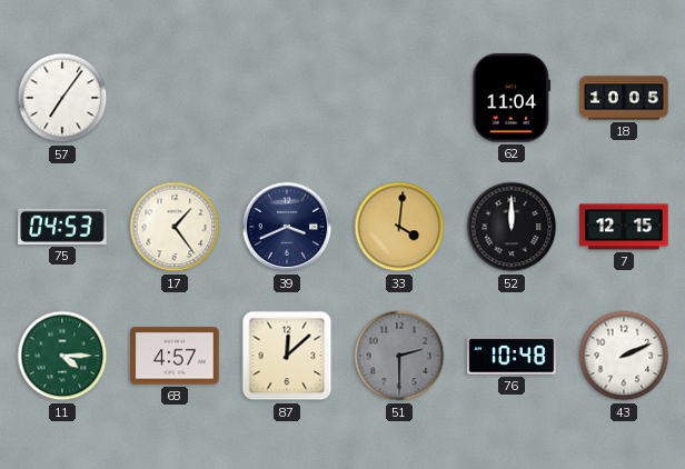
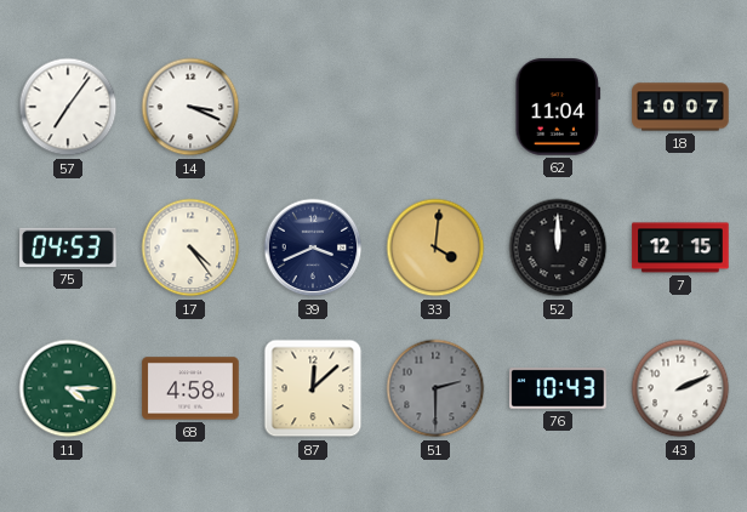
14: none -> 3:19
18: 10:05 -> 10:07
17: 1:24 -> 4:24
68: 4:57 -> 4:58
76: 10:48 -> 10:43
